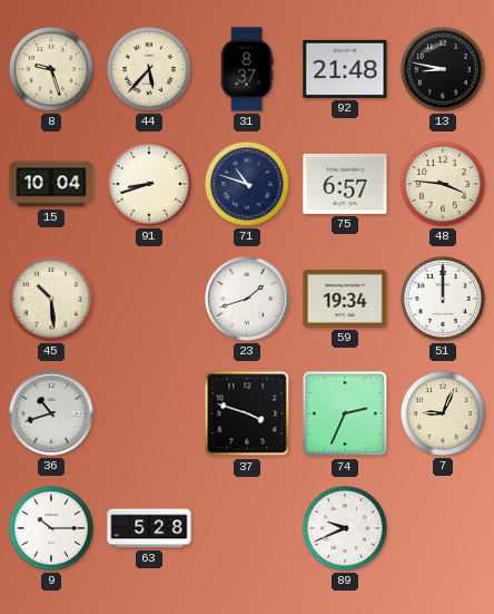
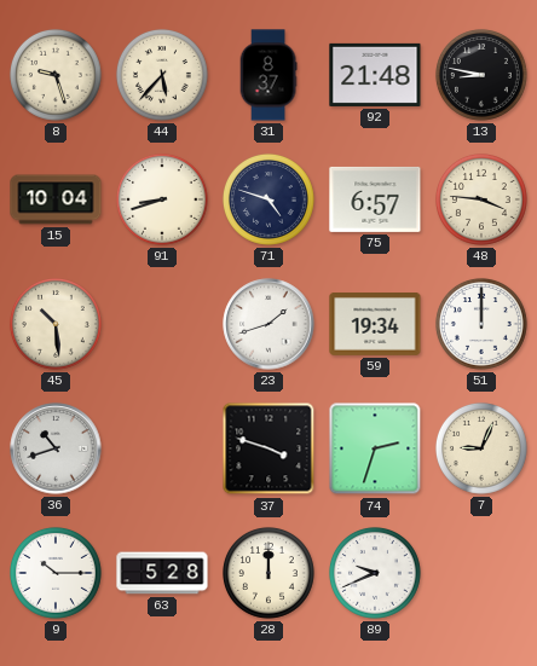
71: 10:48 -> 4:48
74: 2:34 -> 2:33
28: none -> 12:00
